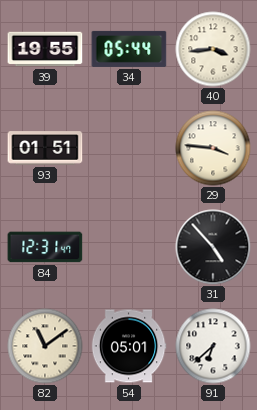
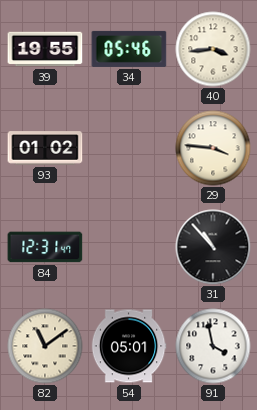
34: 05:44 -> 05:46
93: 01:51 -> 01:02
31: 4:53 -> 10:53
91: 6:38 -> 3:58
